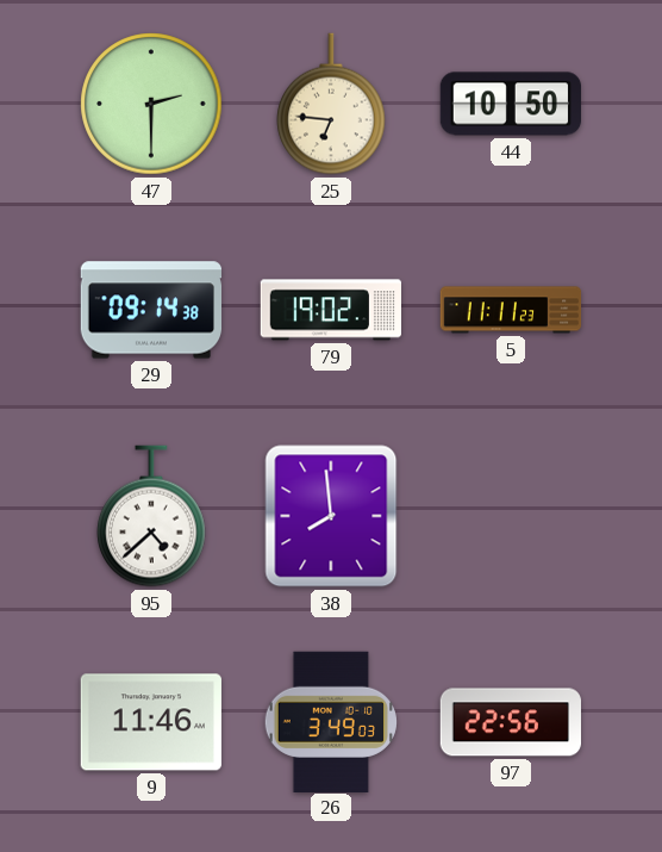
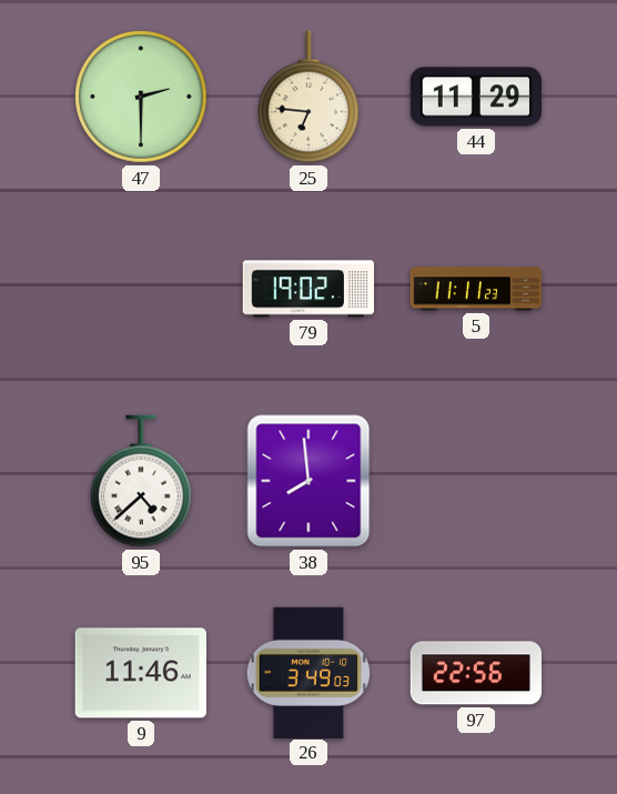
44: 10:50 -> 11:29
29: 09:14 -> none
